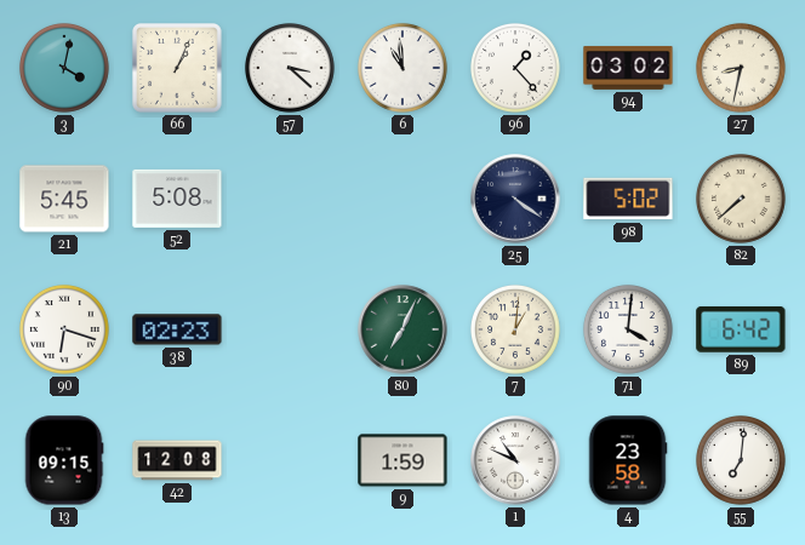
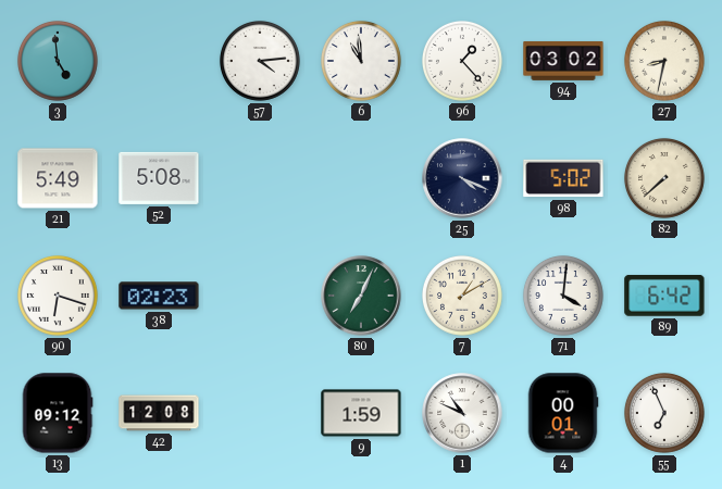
3: 4:02 -> 4:59
66: 1:04 -> none
57: 3:22 -> 4:14
21: 5:45 -> 5:49
25: 4:21 -> 4:19
7: 1:01 -> 1:10
13: 09:15 -> 09:12
4: 23:58 -> 00:01
55: 7:01 -> 6:56
